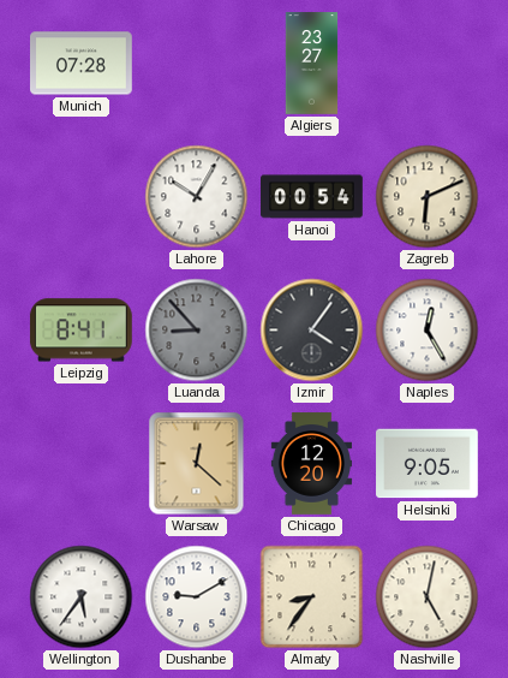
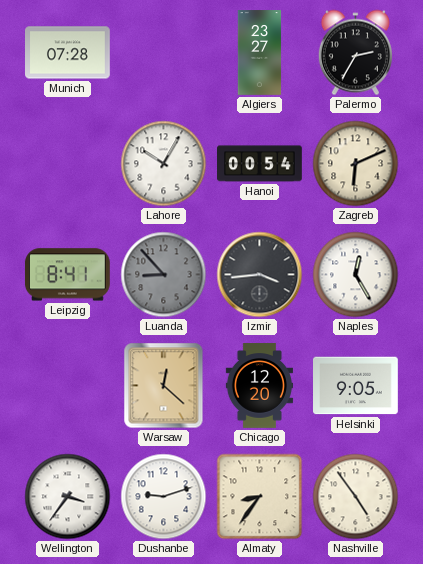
Palermo: none -> 2:35
Izmir: 4:06 -> 3:44
Wellington: 5:36 -> 3:36
Dushanbe: 9:10 -> 9:12
Nashville: 5:02 -> 4:54
